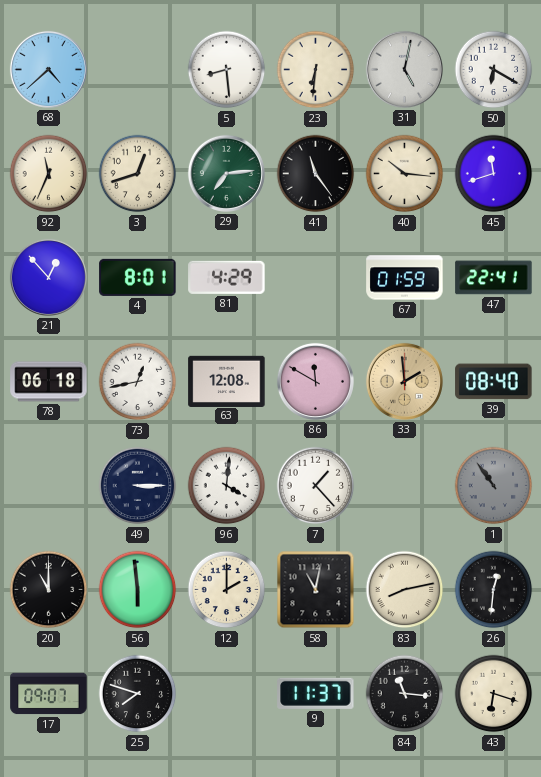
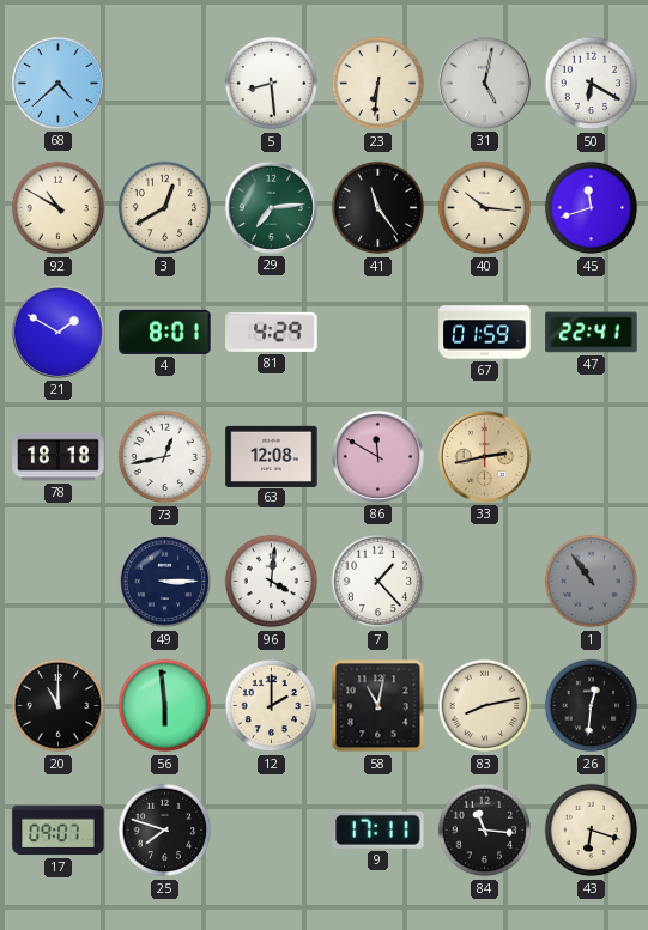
92: 11:34 -> 10:50
3: 12:42 -> 12:40
21: 12:53 -> 1:50
78: 06:18 -> 18:18
33: 1:59 -> 2:43
39: 08:40 -> none
9: 11:37 -> 17:11
